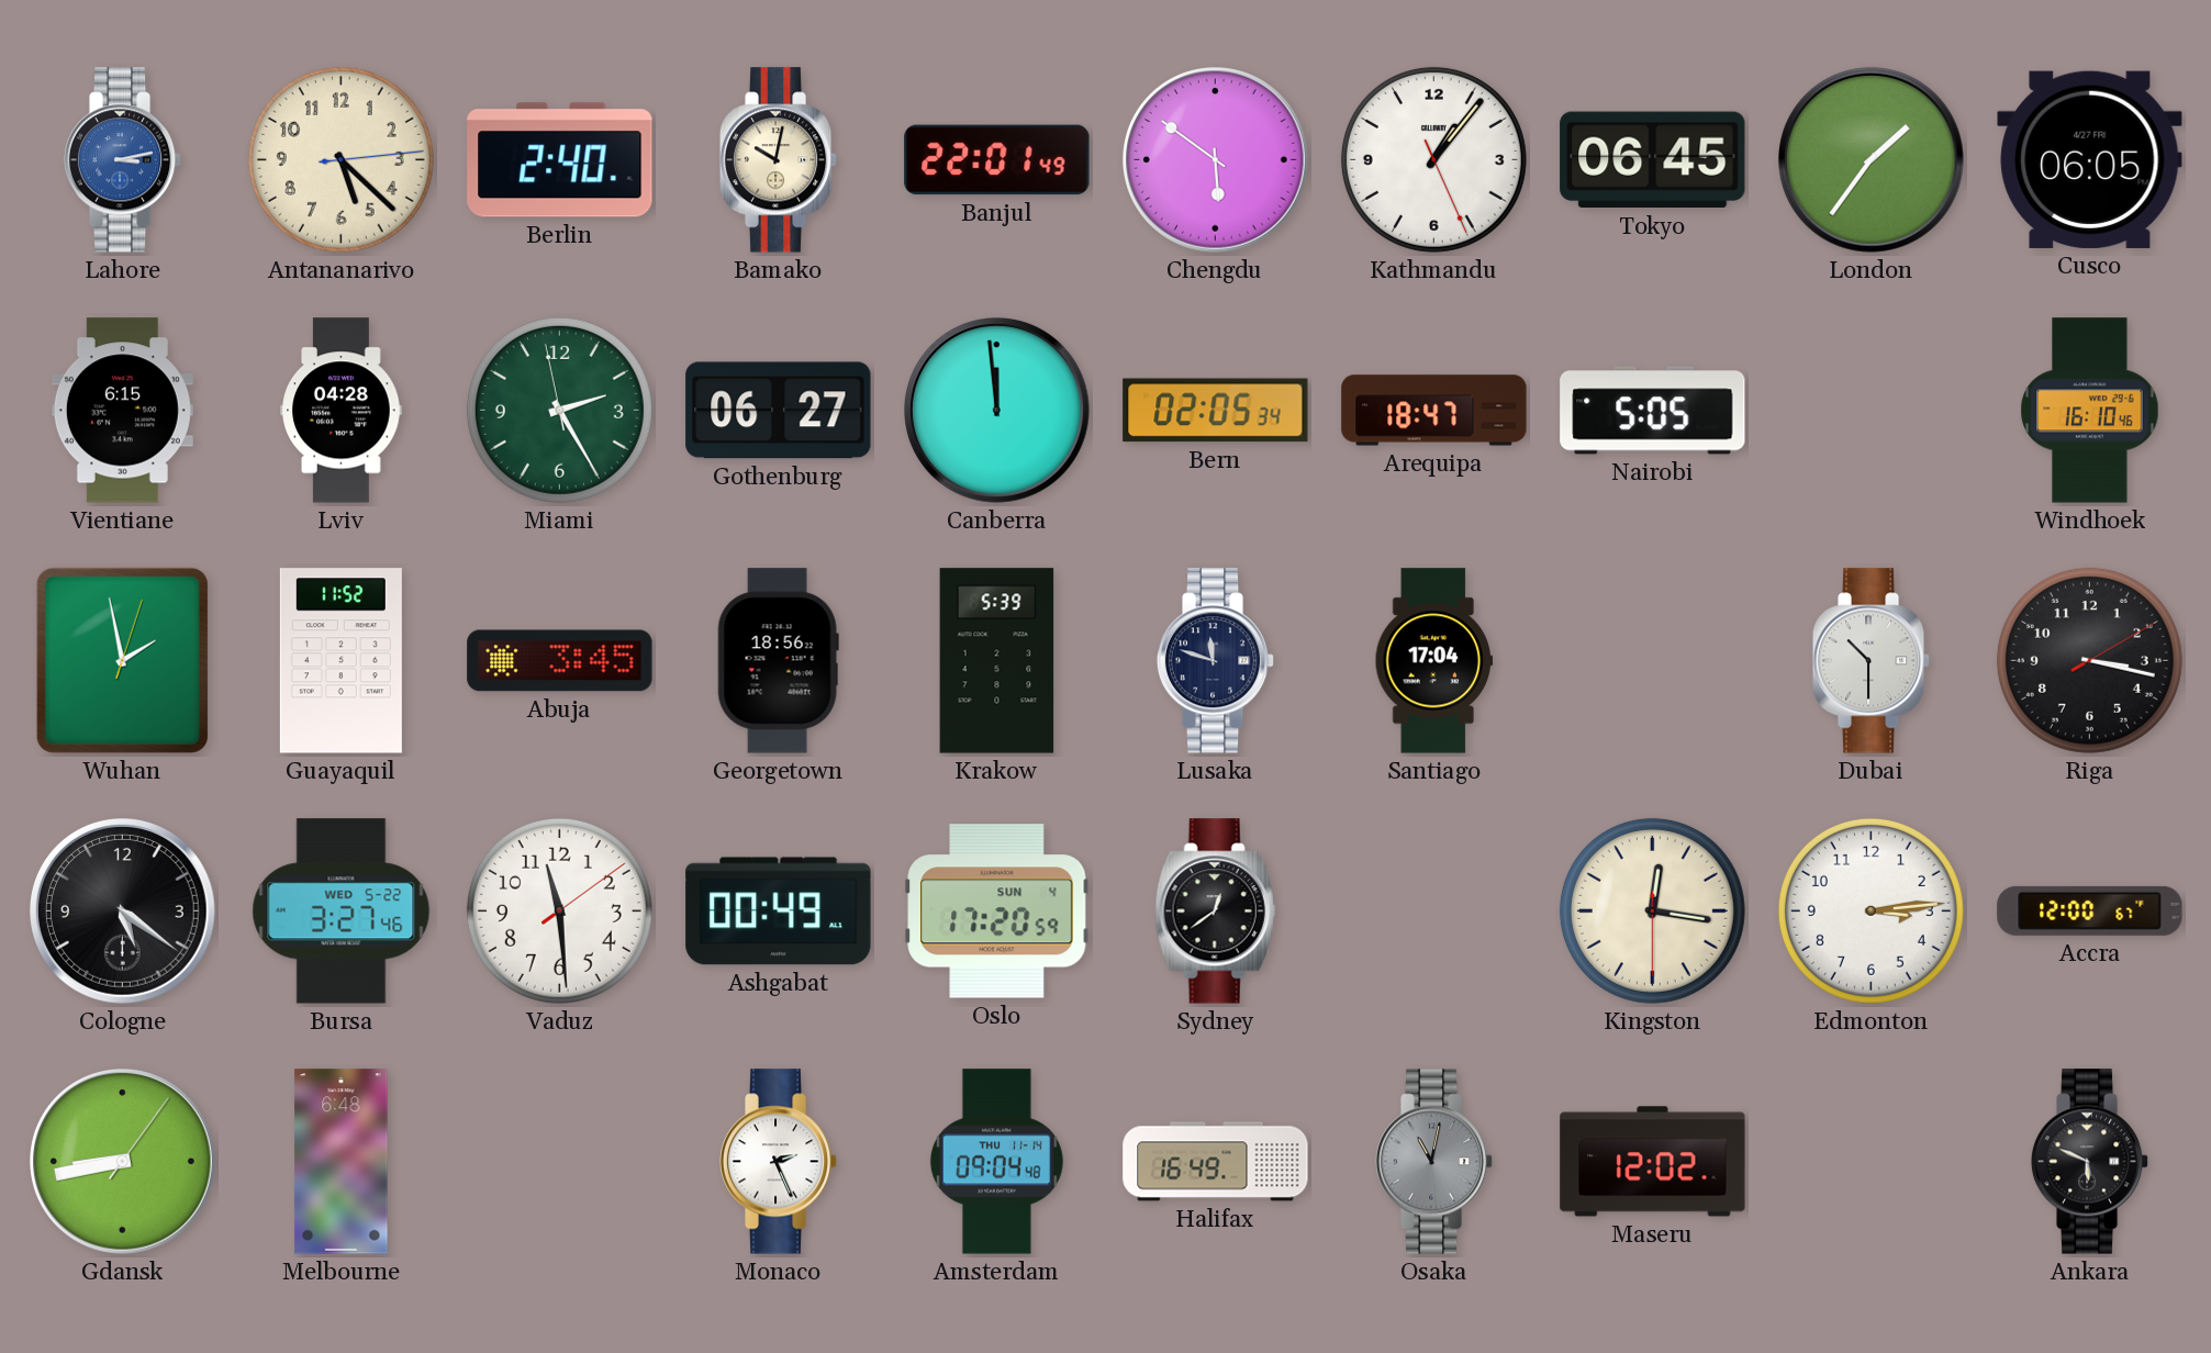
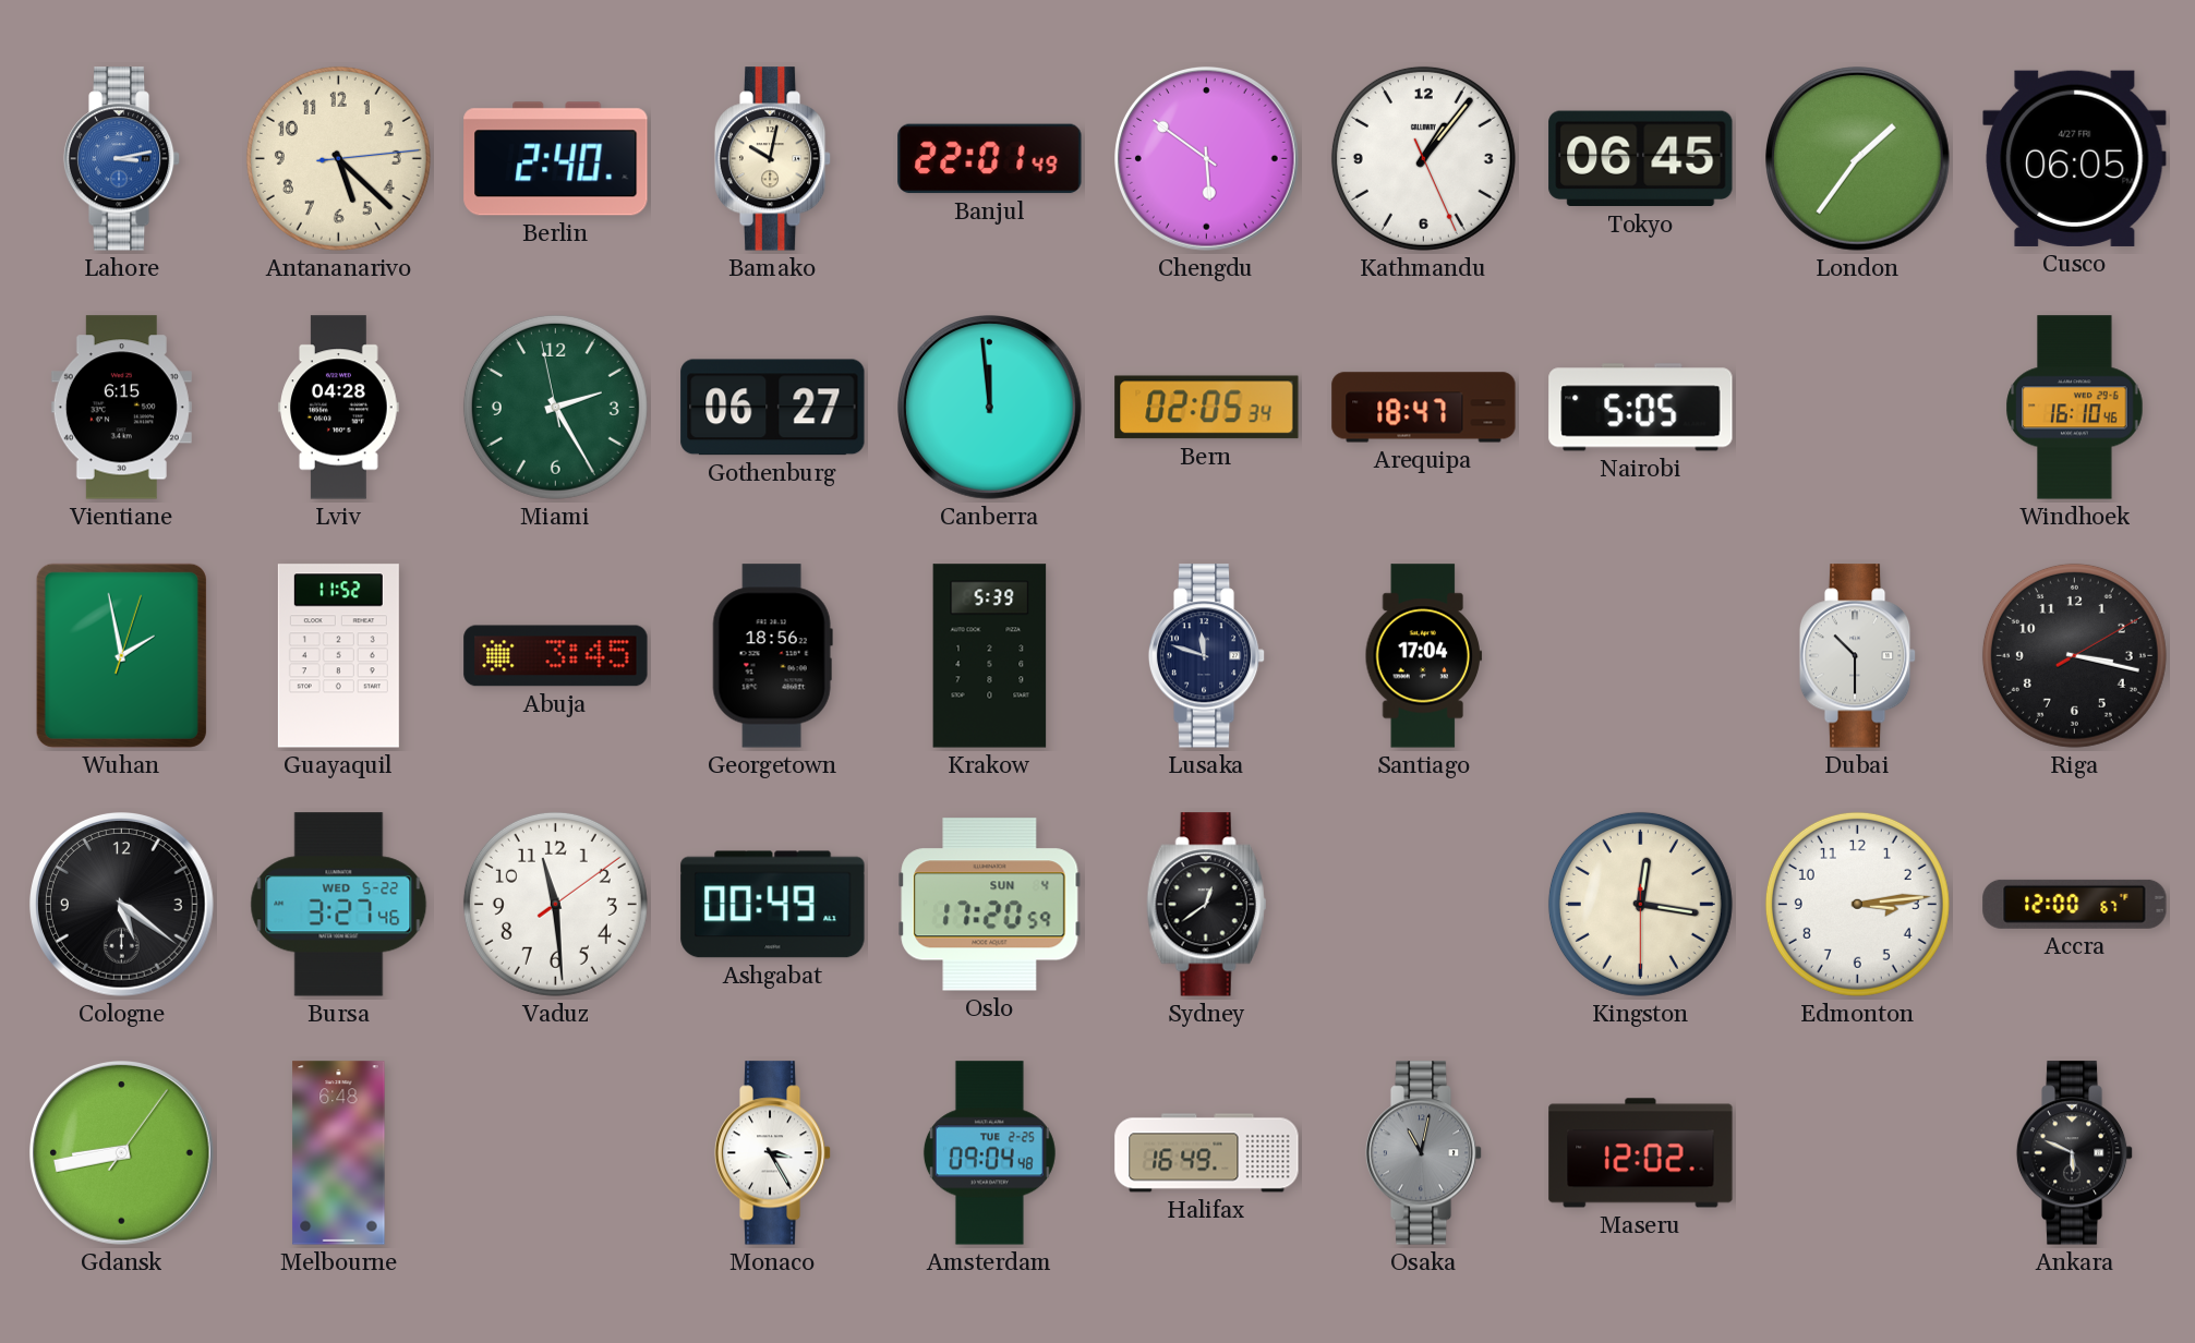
Monaco: 2:26 -> 3:25
Amsterdam date: THU 11-14 -> TUE 2-25
